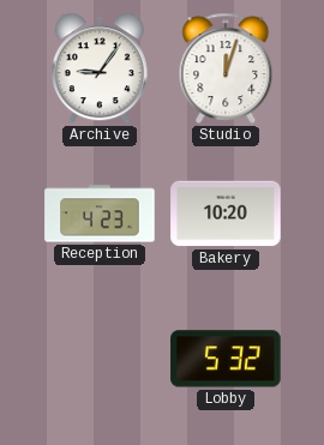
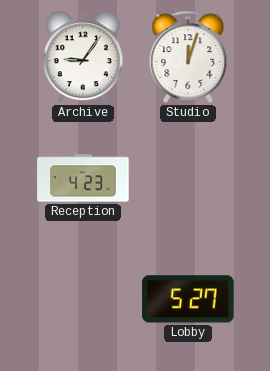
Bakery: 10:20 -> none
Lobby: 5:32 -> 5:27
